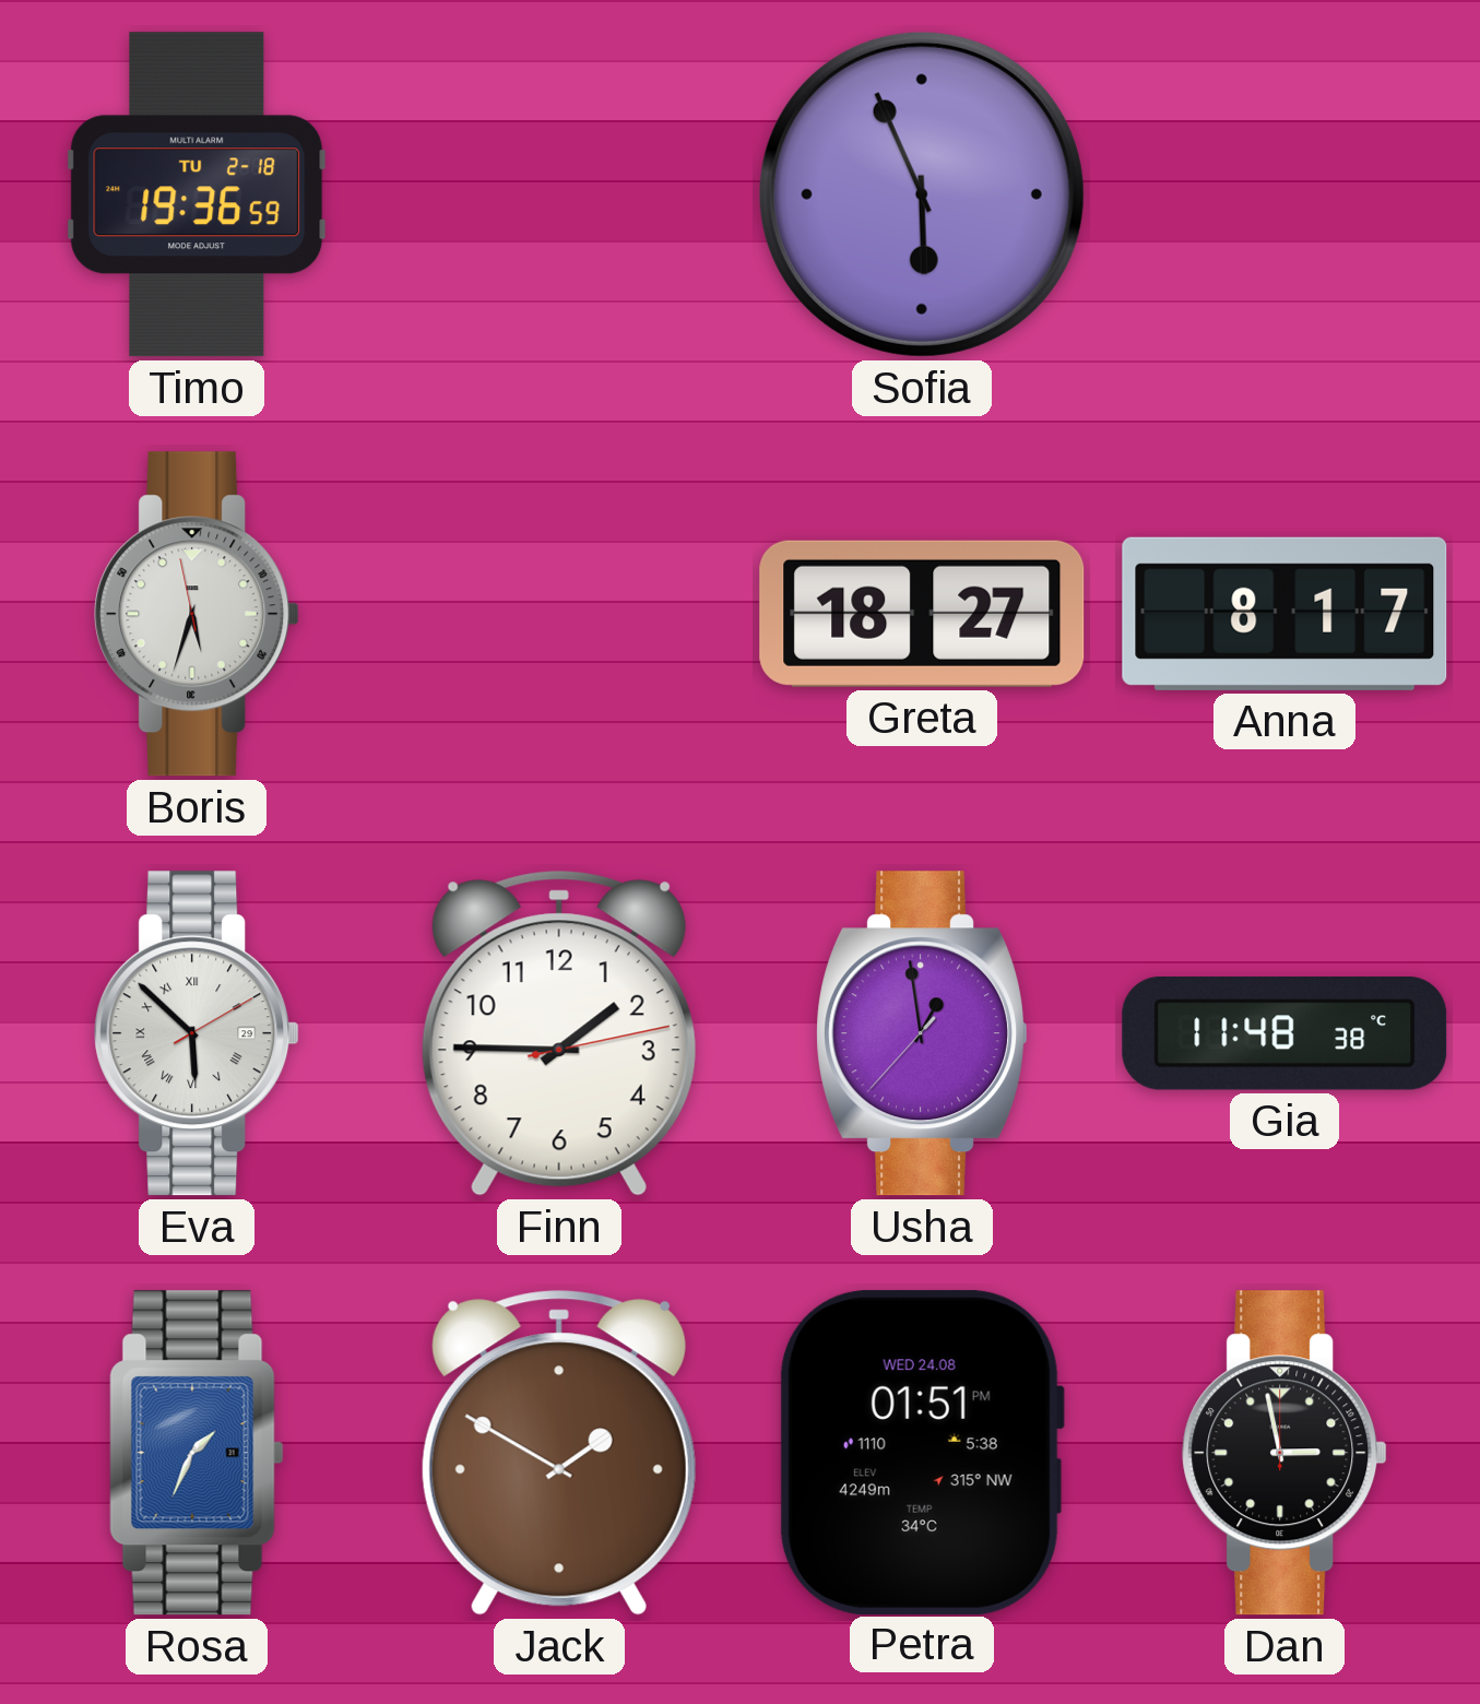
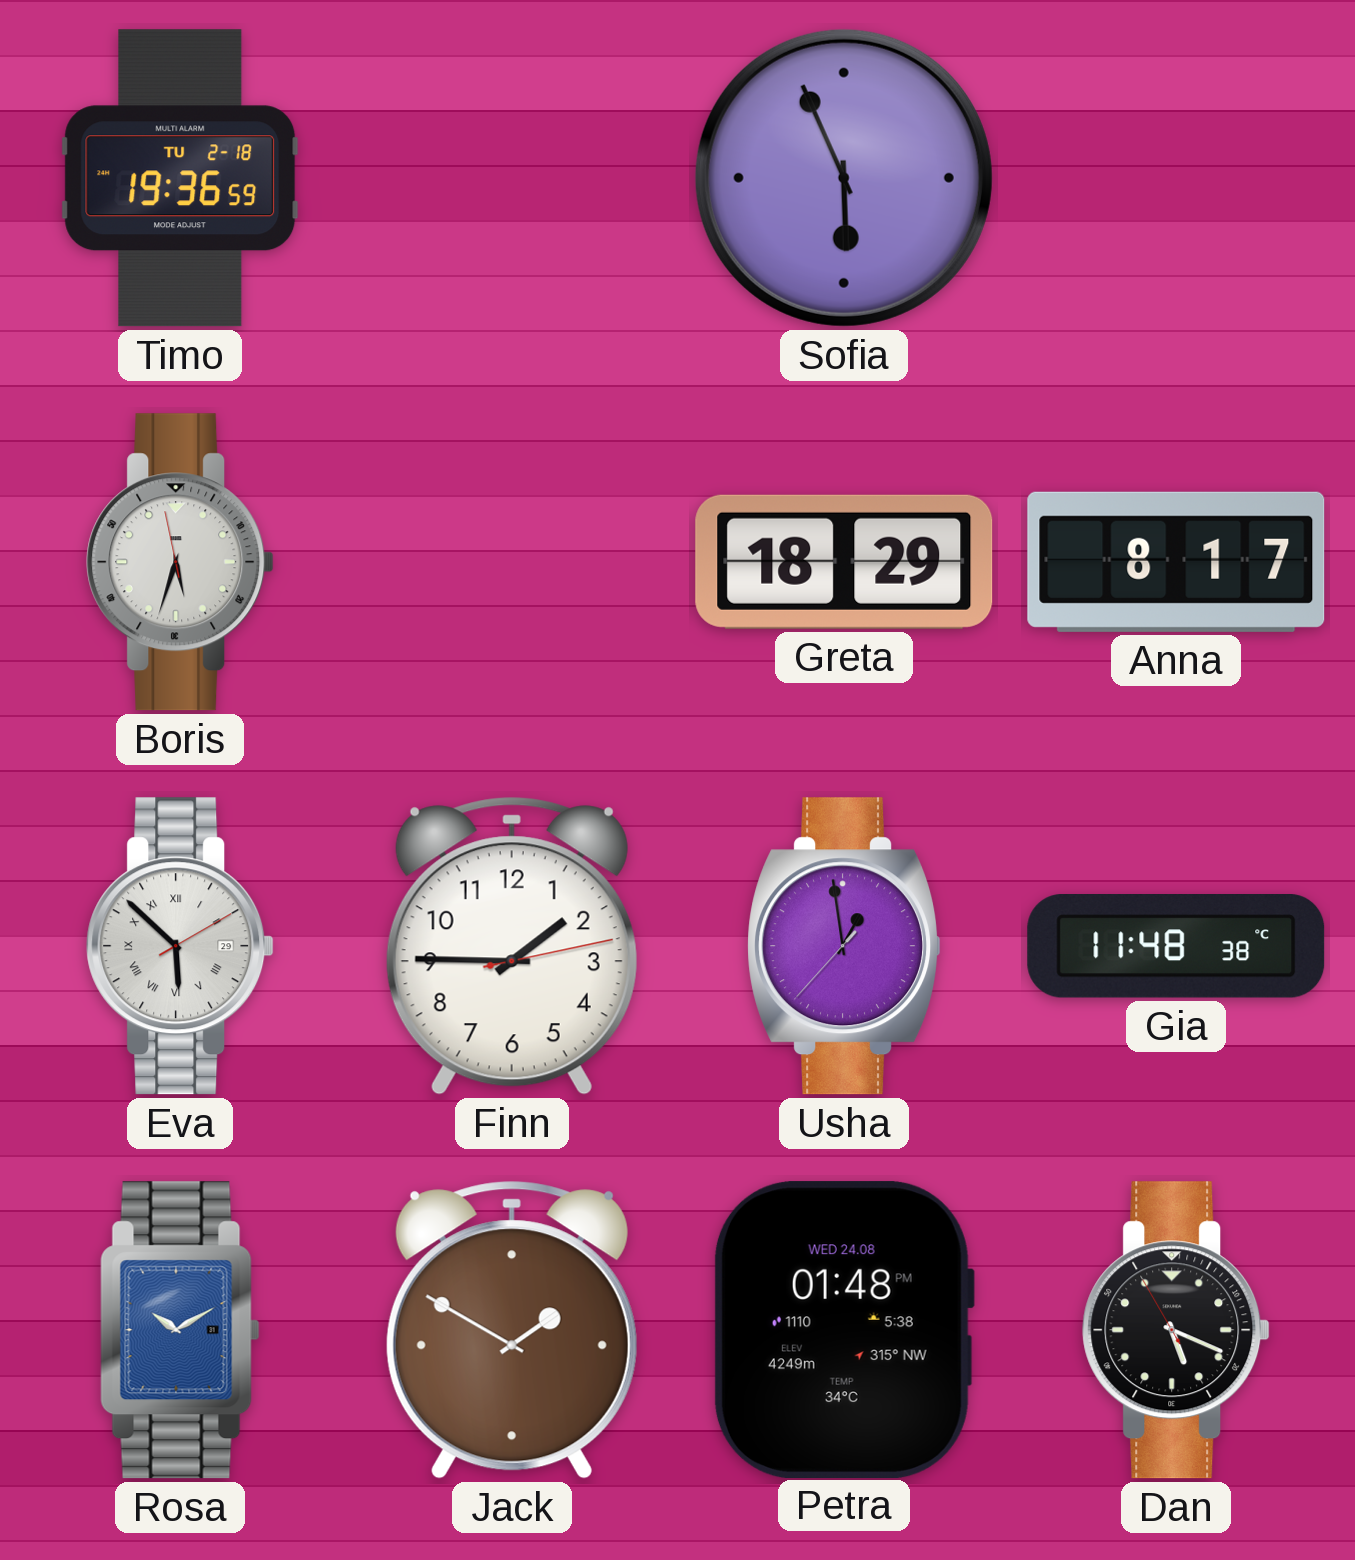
Greta: 18:27 -> 18:29
Rosa: 1:34 -> 10:10
Petra: 01:51 -> 01:48
Dan: 2:58 -> 5:18
